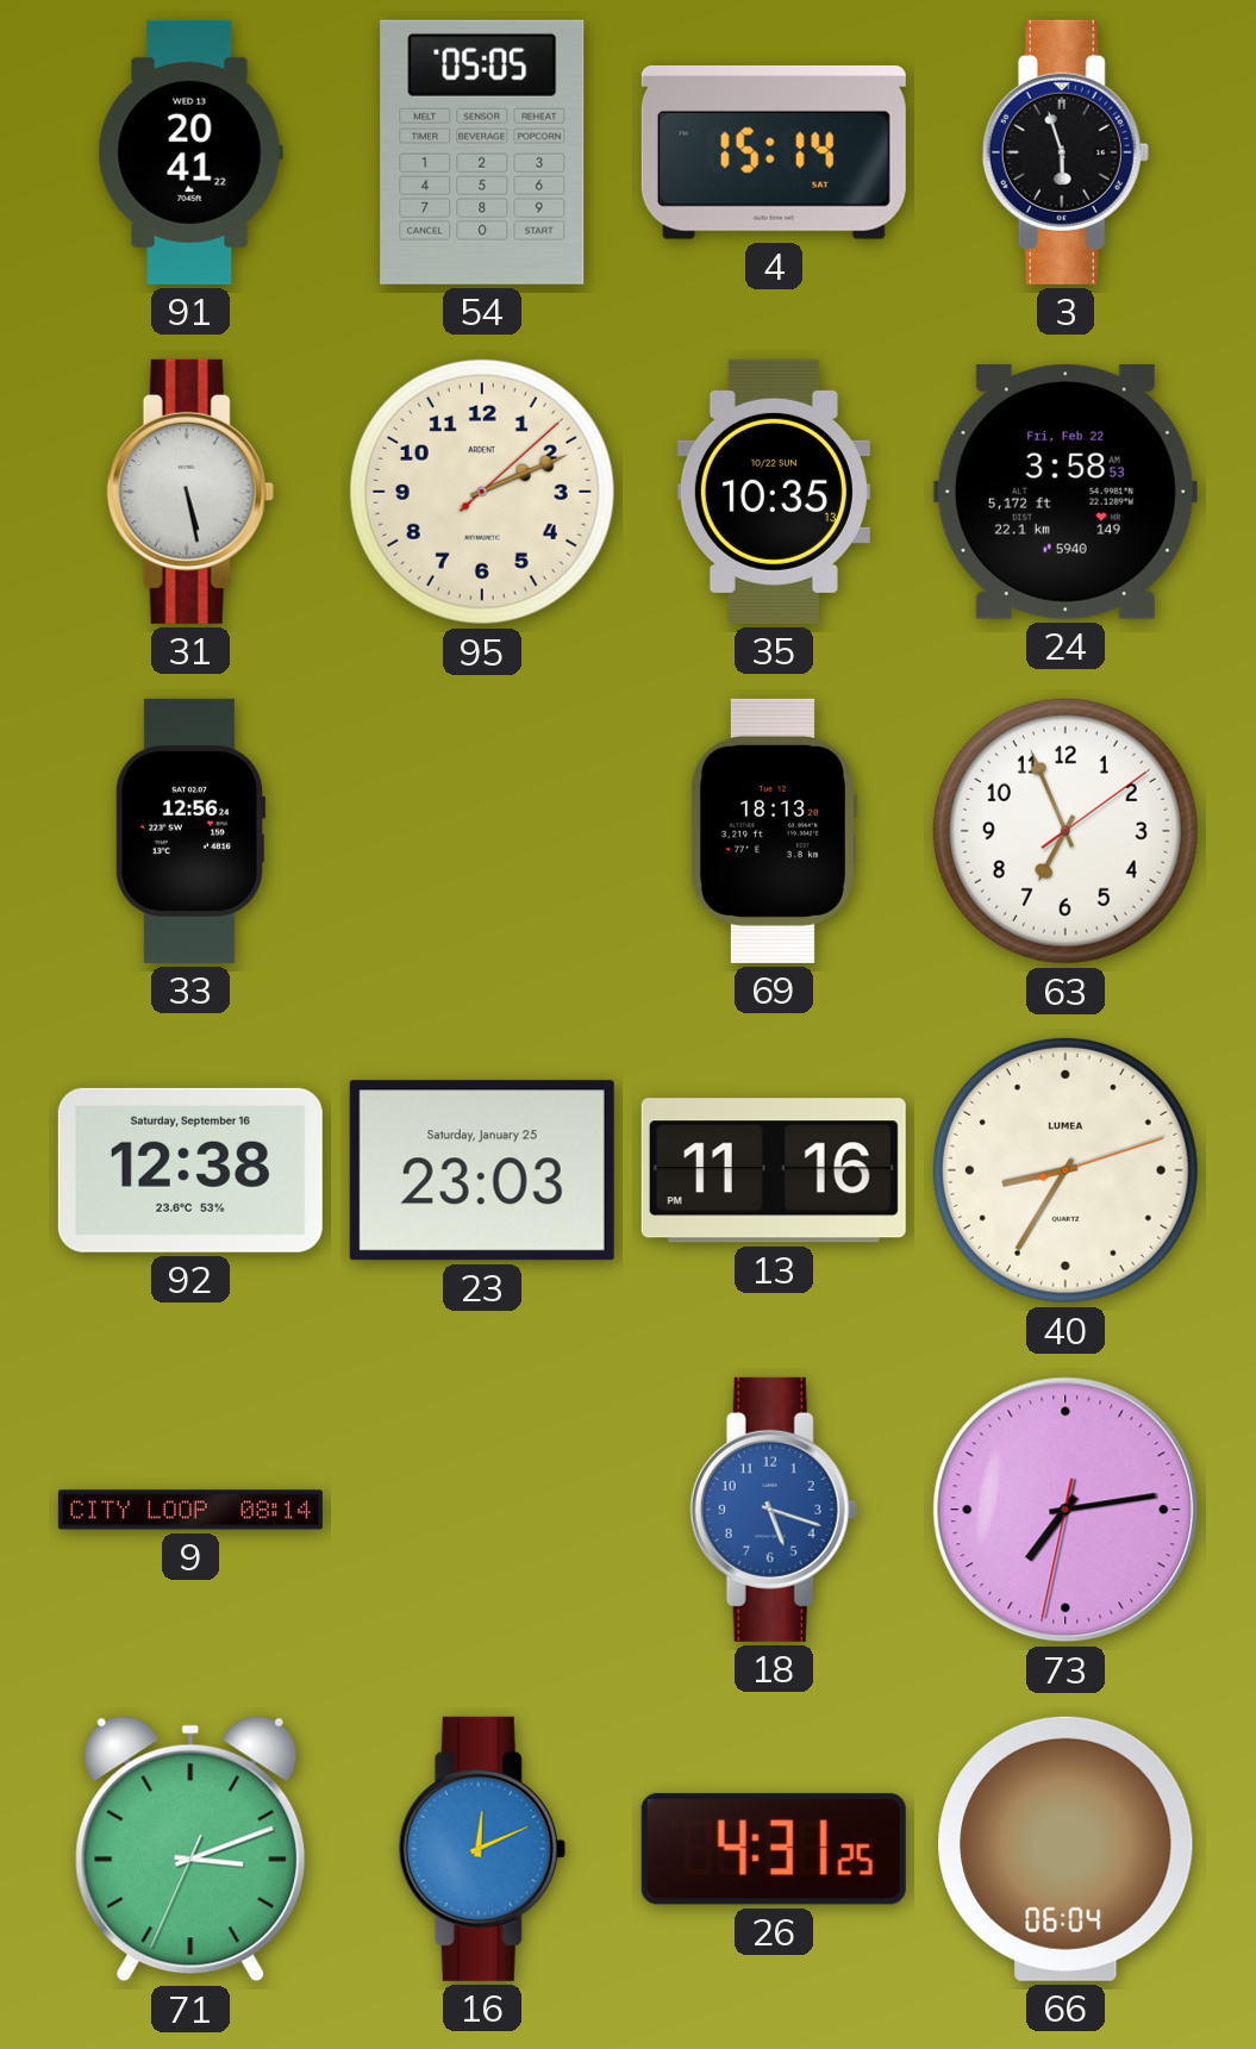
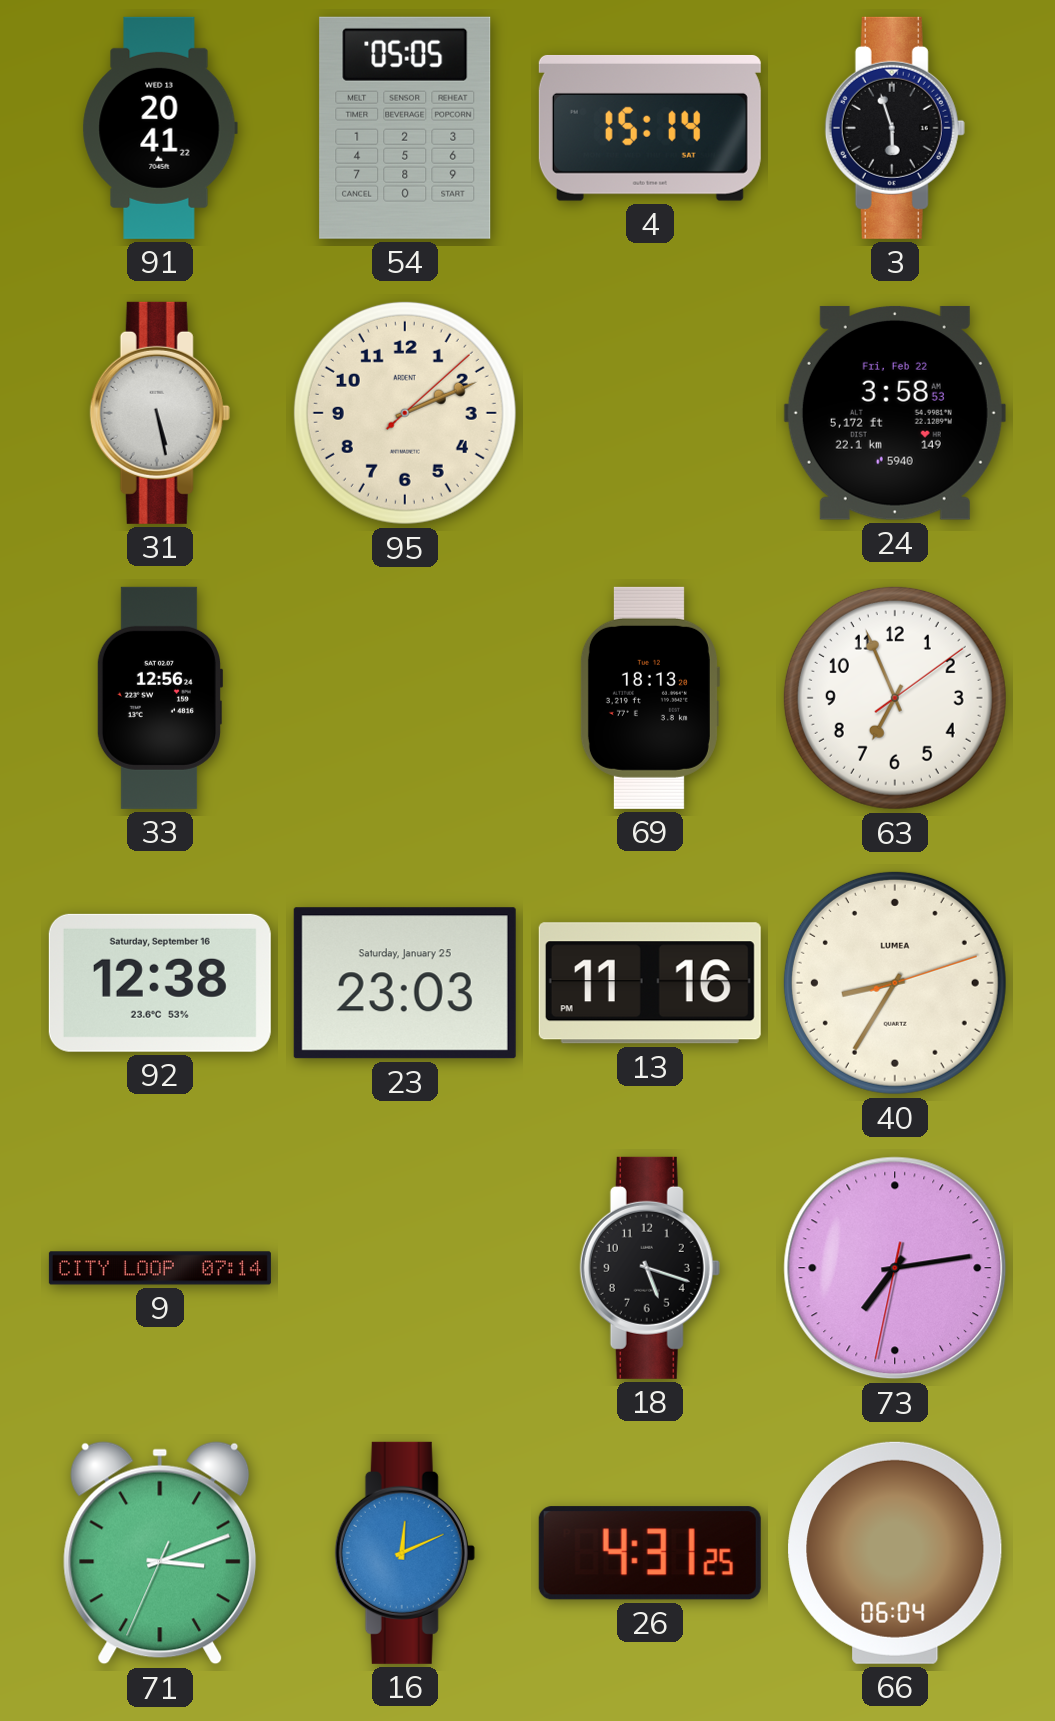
35: 10:35 -> none
9: 08:14 -> 07:14
18 dial: blue -> black
